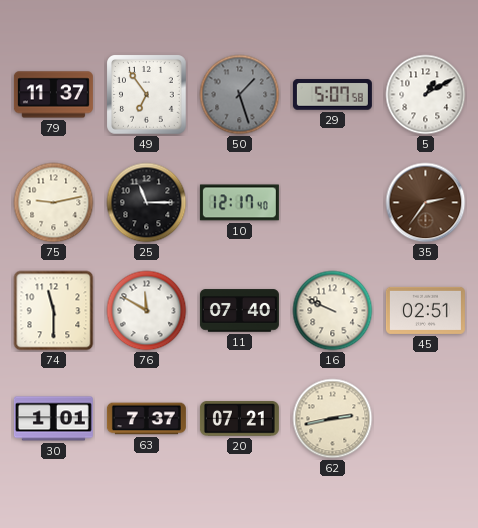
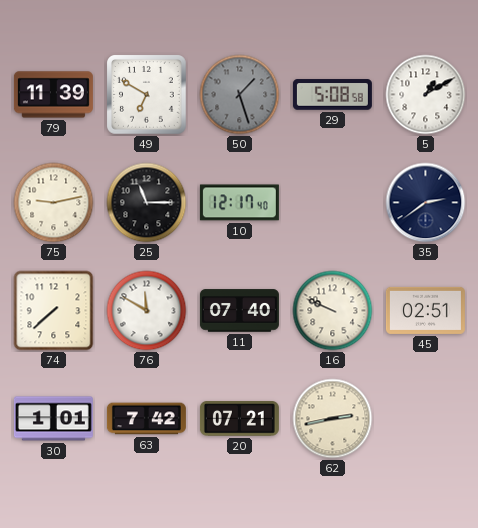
79: 11:37 -> 11:39
49: 6:54 -> 6:50
29: 5:07 -> 5:08
35: 2:36 -> 2:39
35 dial: brown -> navy
74: 11:30 -> 7:38
63: 7:37 -> 7:42
